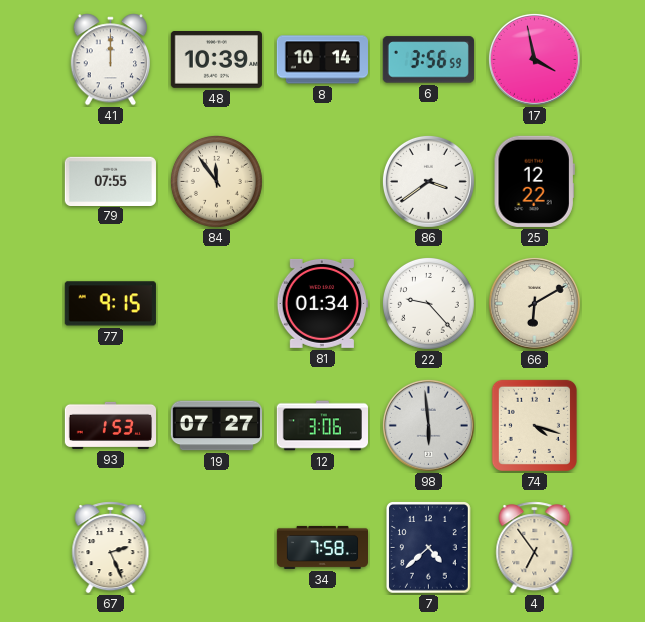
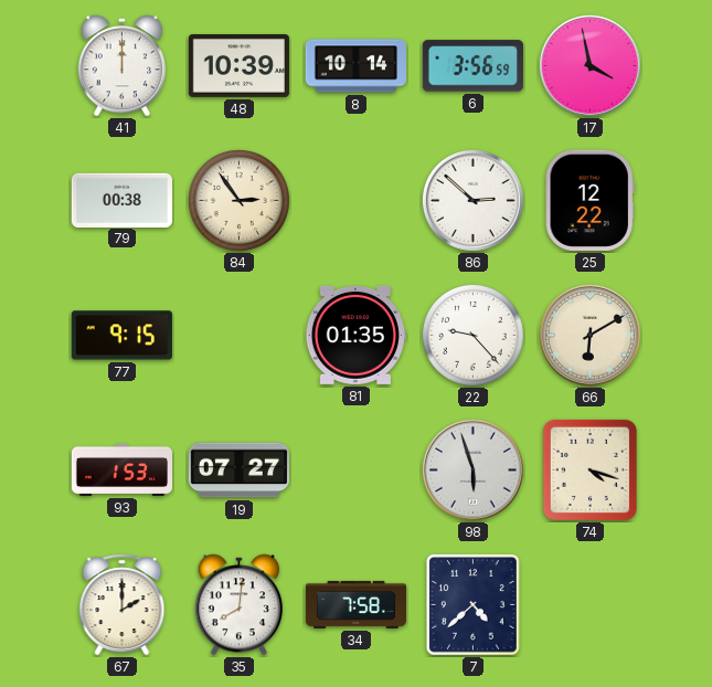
79: 07:55 -> 00:38
84: 11:54 -> 2:54
86: 3:39 -> 2:52
81: 01:34 -> 01:35
12: 3:06 -> none
98: 5:59 -> 5:57
67: 2:26 -> 2:00
35: none -> 8:01
4: 6:54 -> none
